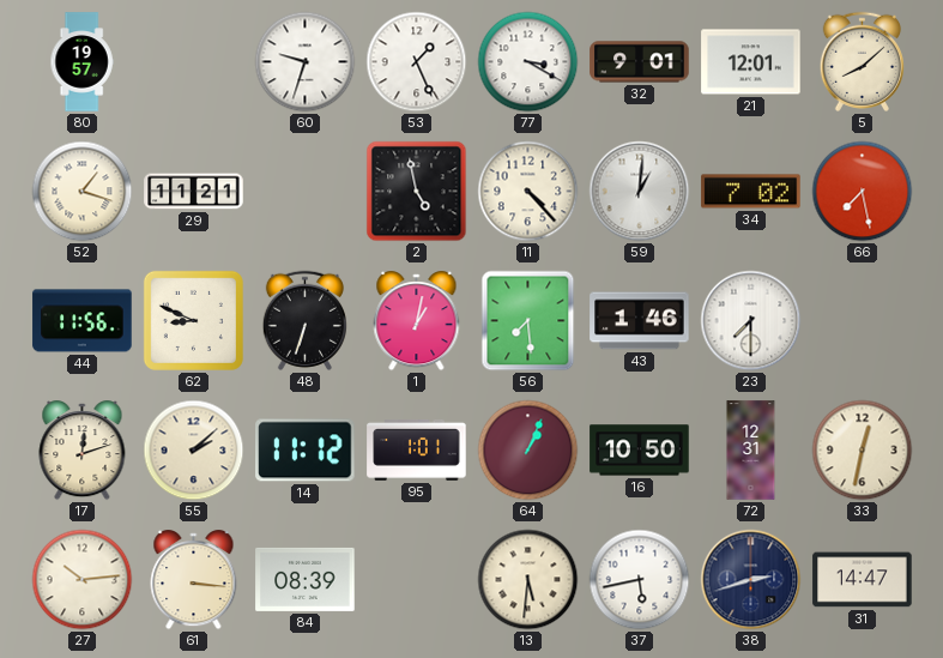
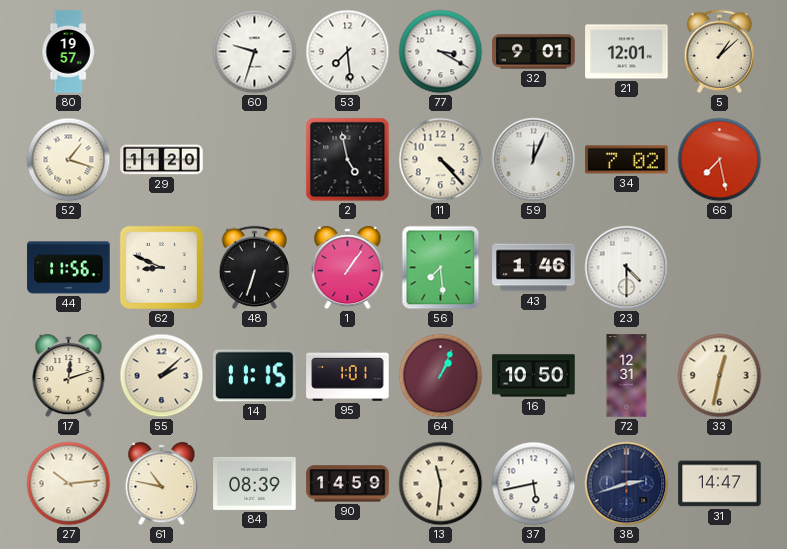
53: 1:26 -> 7:29
5: 8:08 -> 1:08
29: 11:21 -> 11:20
59: 1:01 -> 12:04
1: 1:02 -> 1:06
23: 7:30 -> 4:30
14: 11:12 -> 11:15
61: 3:16 -> 10:47
90: none -> 14:59
13: 5:31 -> 11:31
